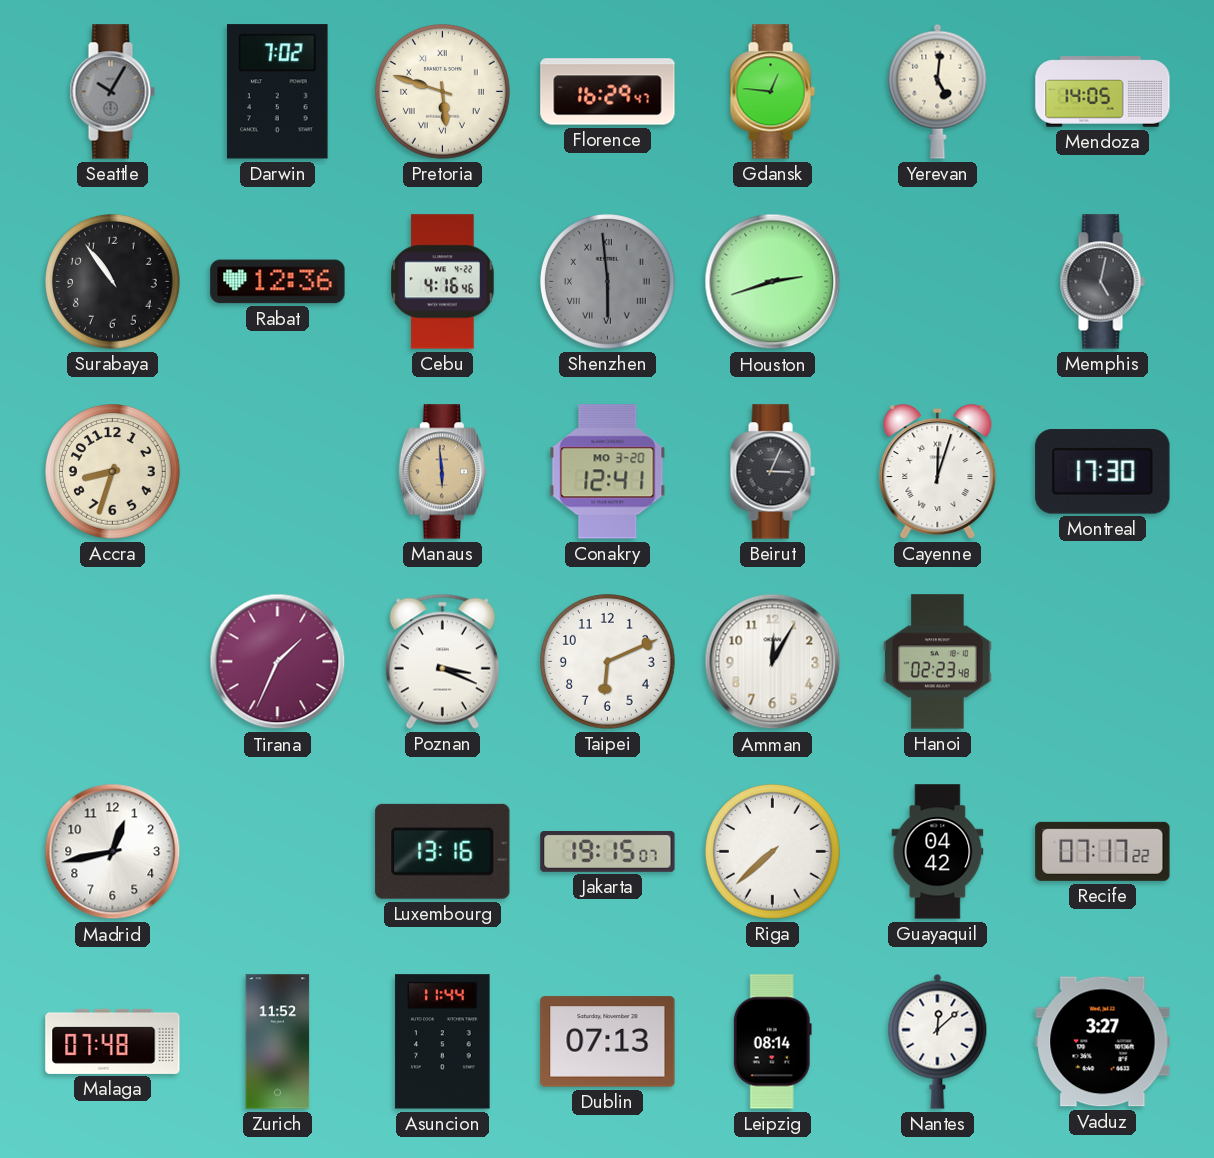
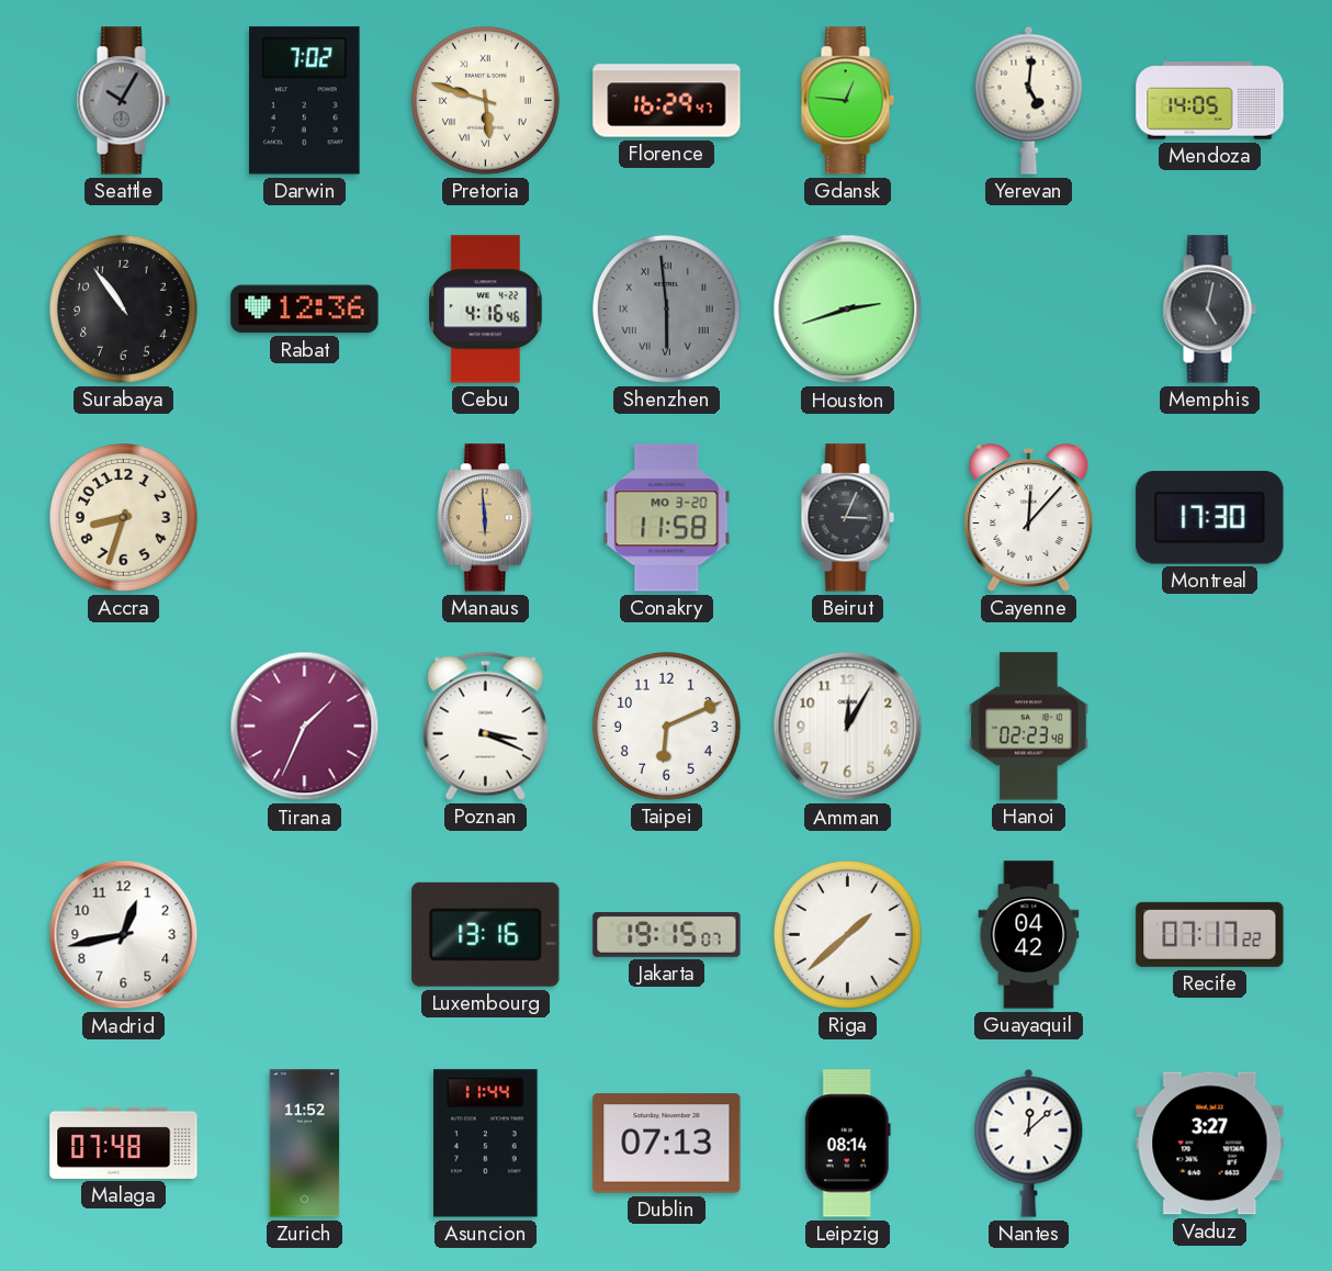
Conakry: 12:41 -> 11:58
Cayenne: 12:03 -> 12:07
Riga: 7:38 -> 1:38
